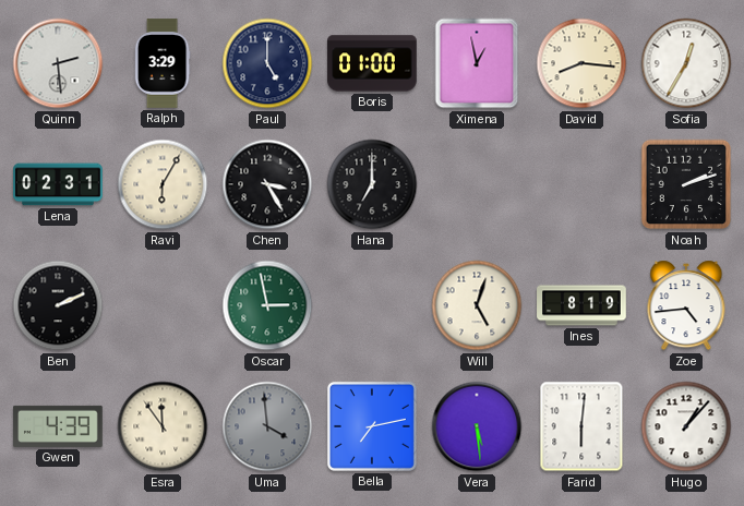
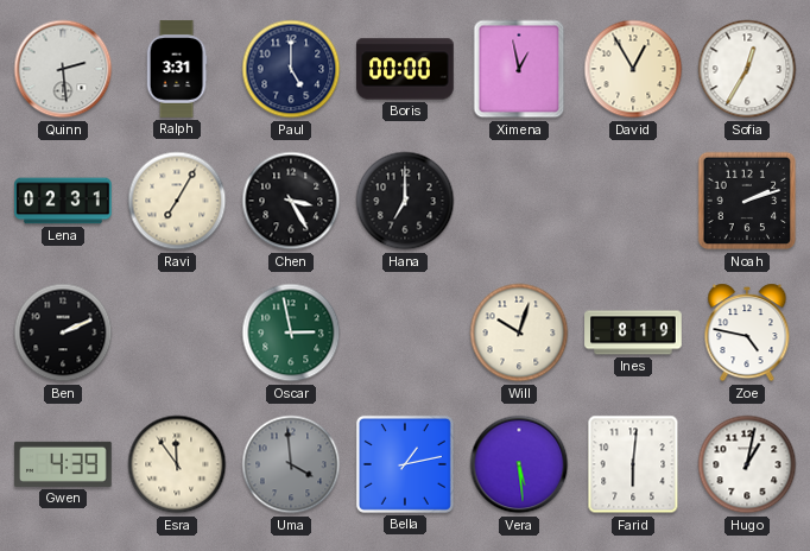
Ralph: 3:29 -> 3:31
Boris: 01:00 -> 00:00
David: 8:16 -> 12:55
Ravi: 6:05 -> 7:05
Will: 5:03 -> 10:03
Zoe: 4:44 -> 4:47
Bella: 7:13 -> 1:13
Hugo: 1:07 -> 1:02
